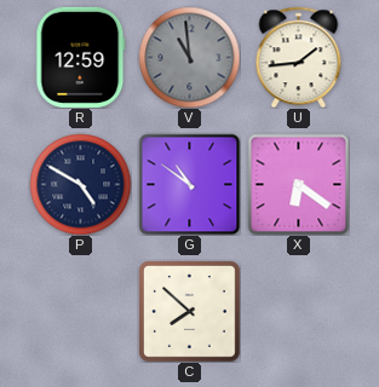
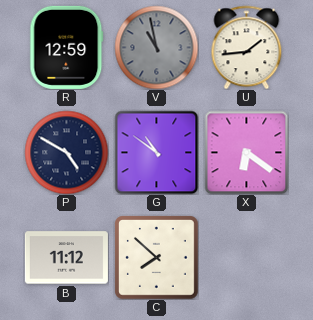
V: 10:59 -> 10:58
B: none -> 11:12
